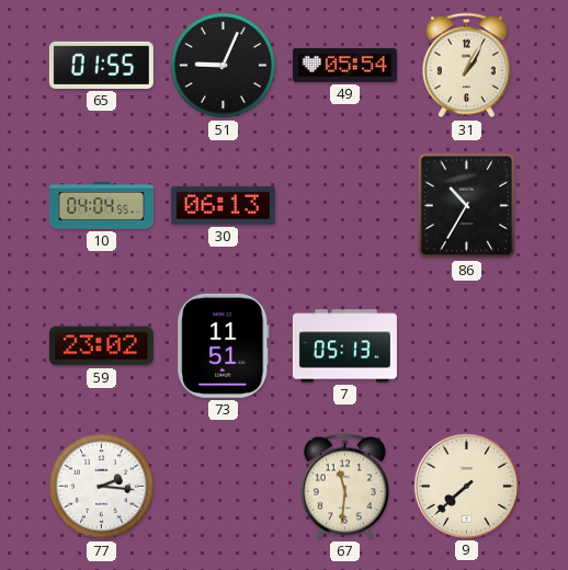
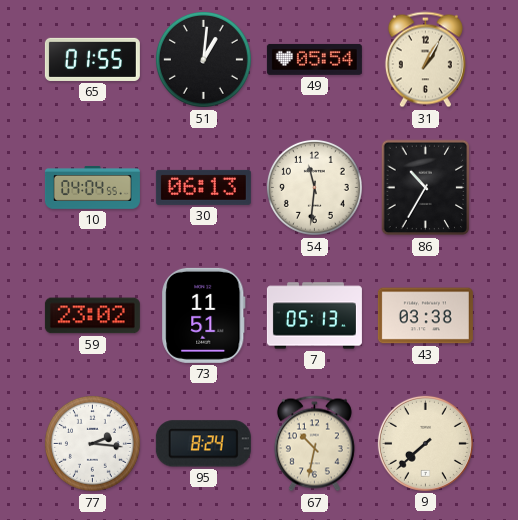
51: 9:04 -> 1:01
54: none -> 11:31
43: none -> 03:38
95: none -> 8:24
67: 11:31 -> 10:32
